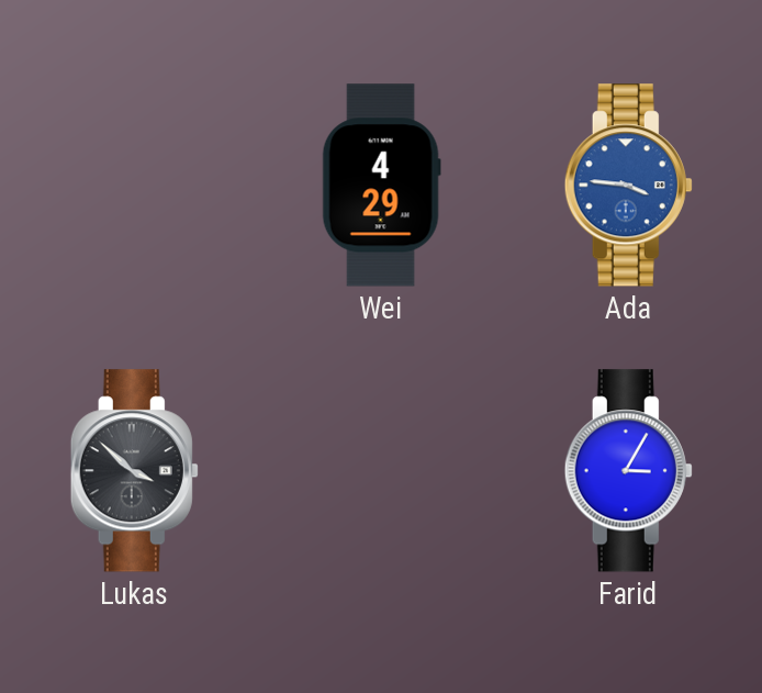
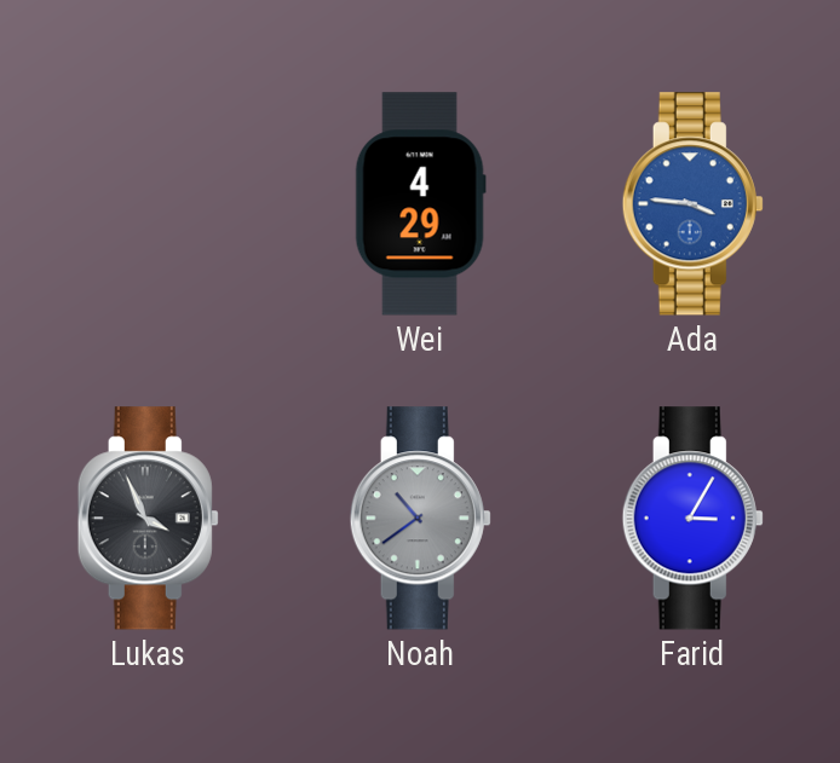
Lukas: 3:52 -> 3:56
Noah: none -> 10:39
